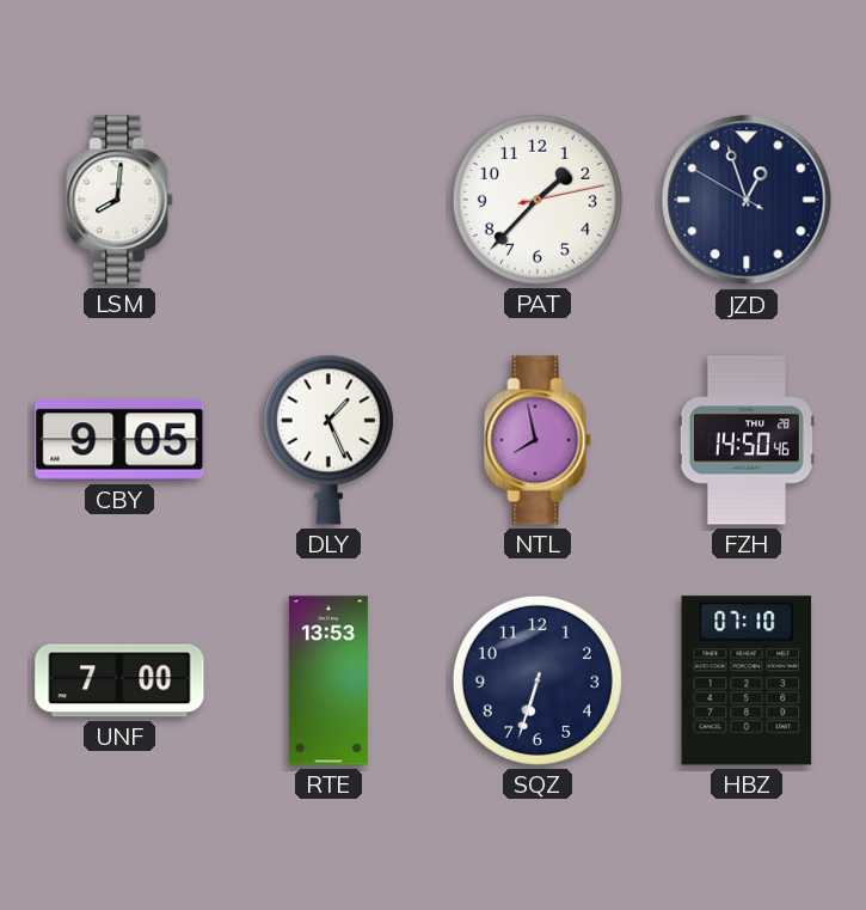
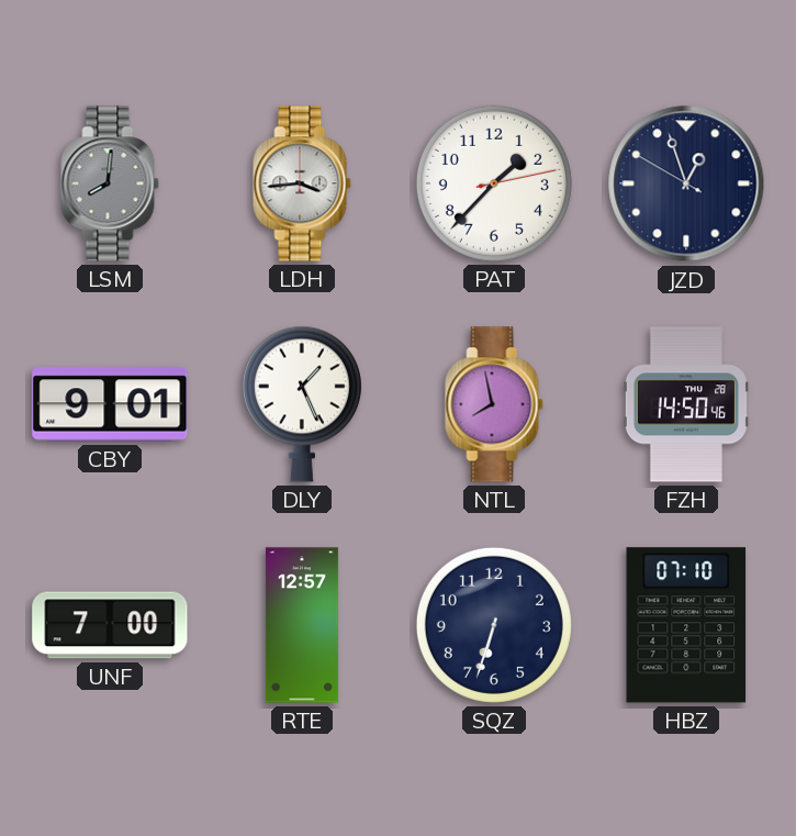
LSM dial: white -> grey
LDH: none -> 3:44
CBY: 9:05 -> 9:01
RTE: 13:53 -> 12:57
